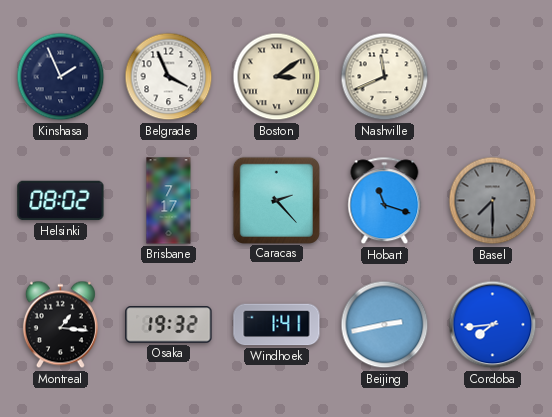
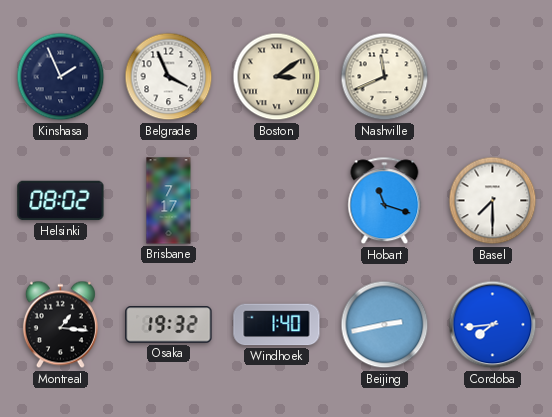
Caracas: 2:23 -> none
Basel dial: grey -> white
Windhoek: 1:41 -> 1:40
